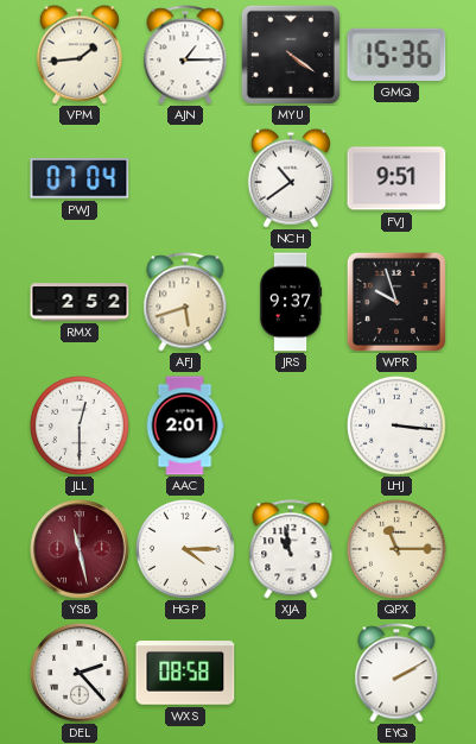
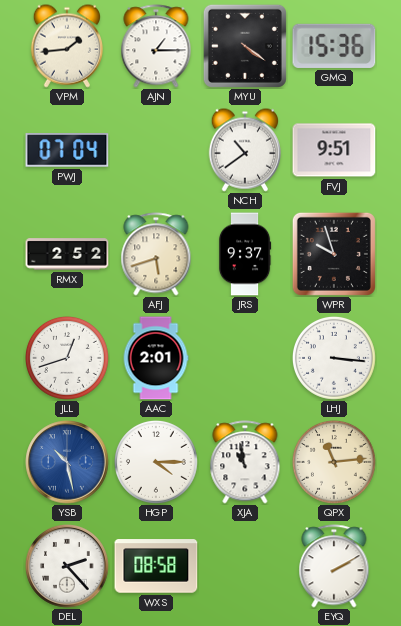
JLL: 12:30 -> 12:42
YSB: 11:28 -> 10:28
YSB dial: burgundy -> blue
QPX: 11:15 -> 11:14
